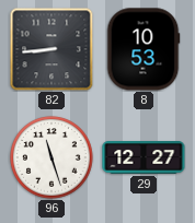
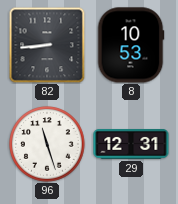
29: 12:27 -> 12:31
